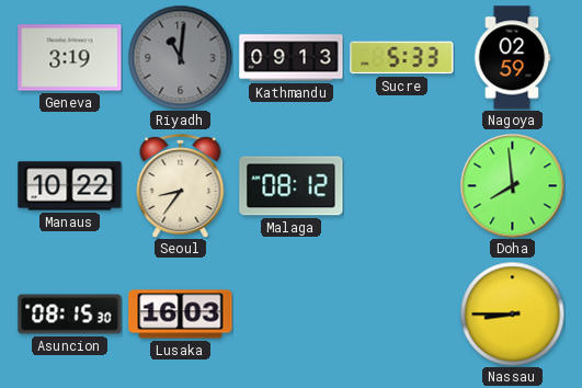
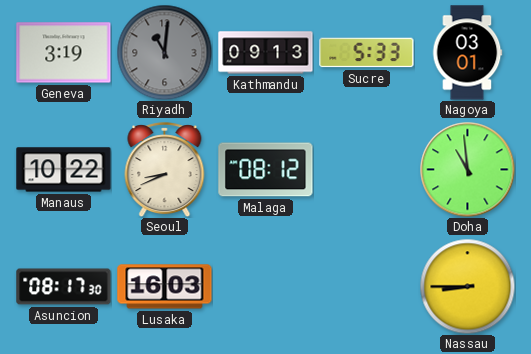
Nagoya: 02:59 -> 03:01
Seoul: 8:36 -> 8:41
Doha: 7:59 -> 10:59
Asuncion: 08:15 -> 08:17
